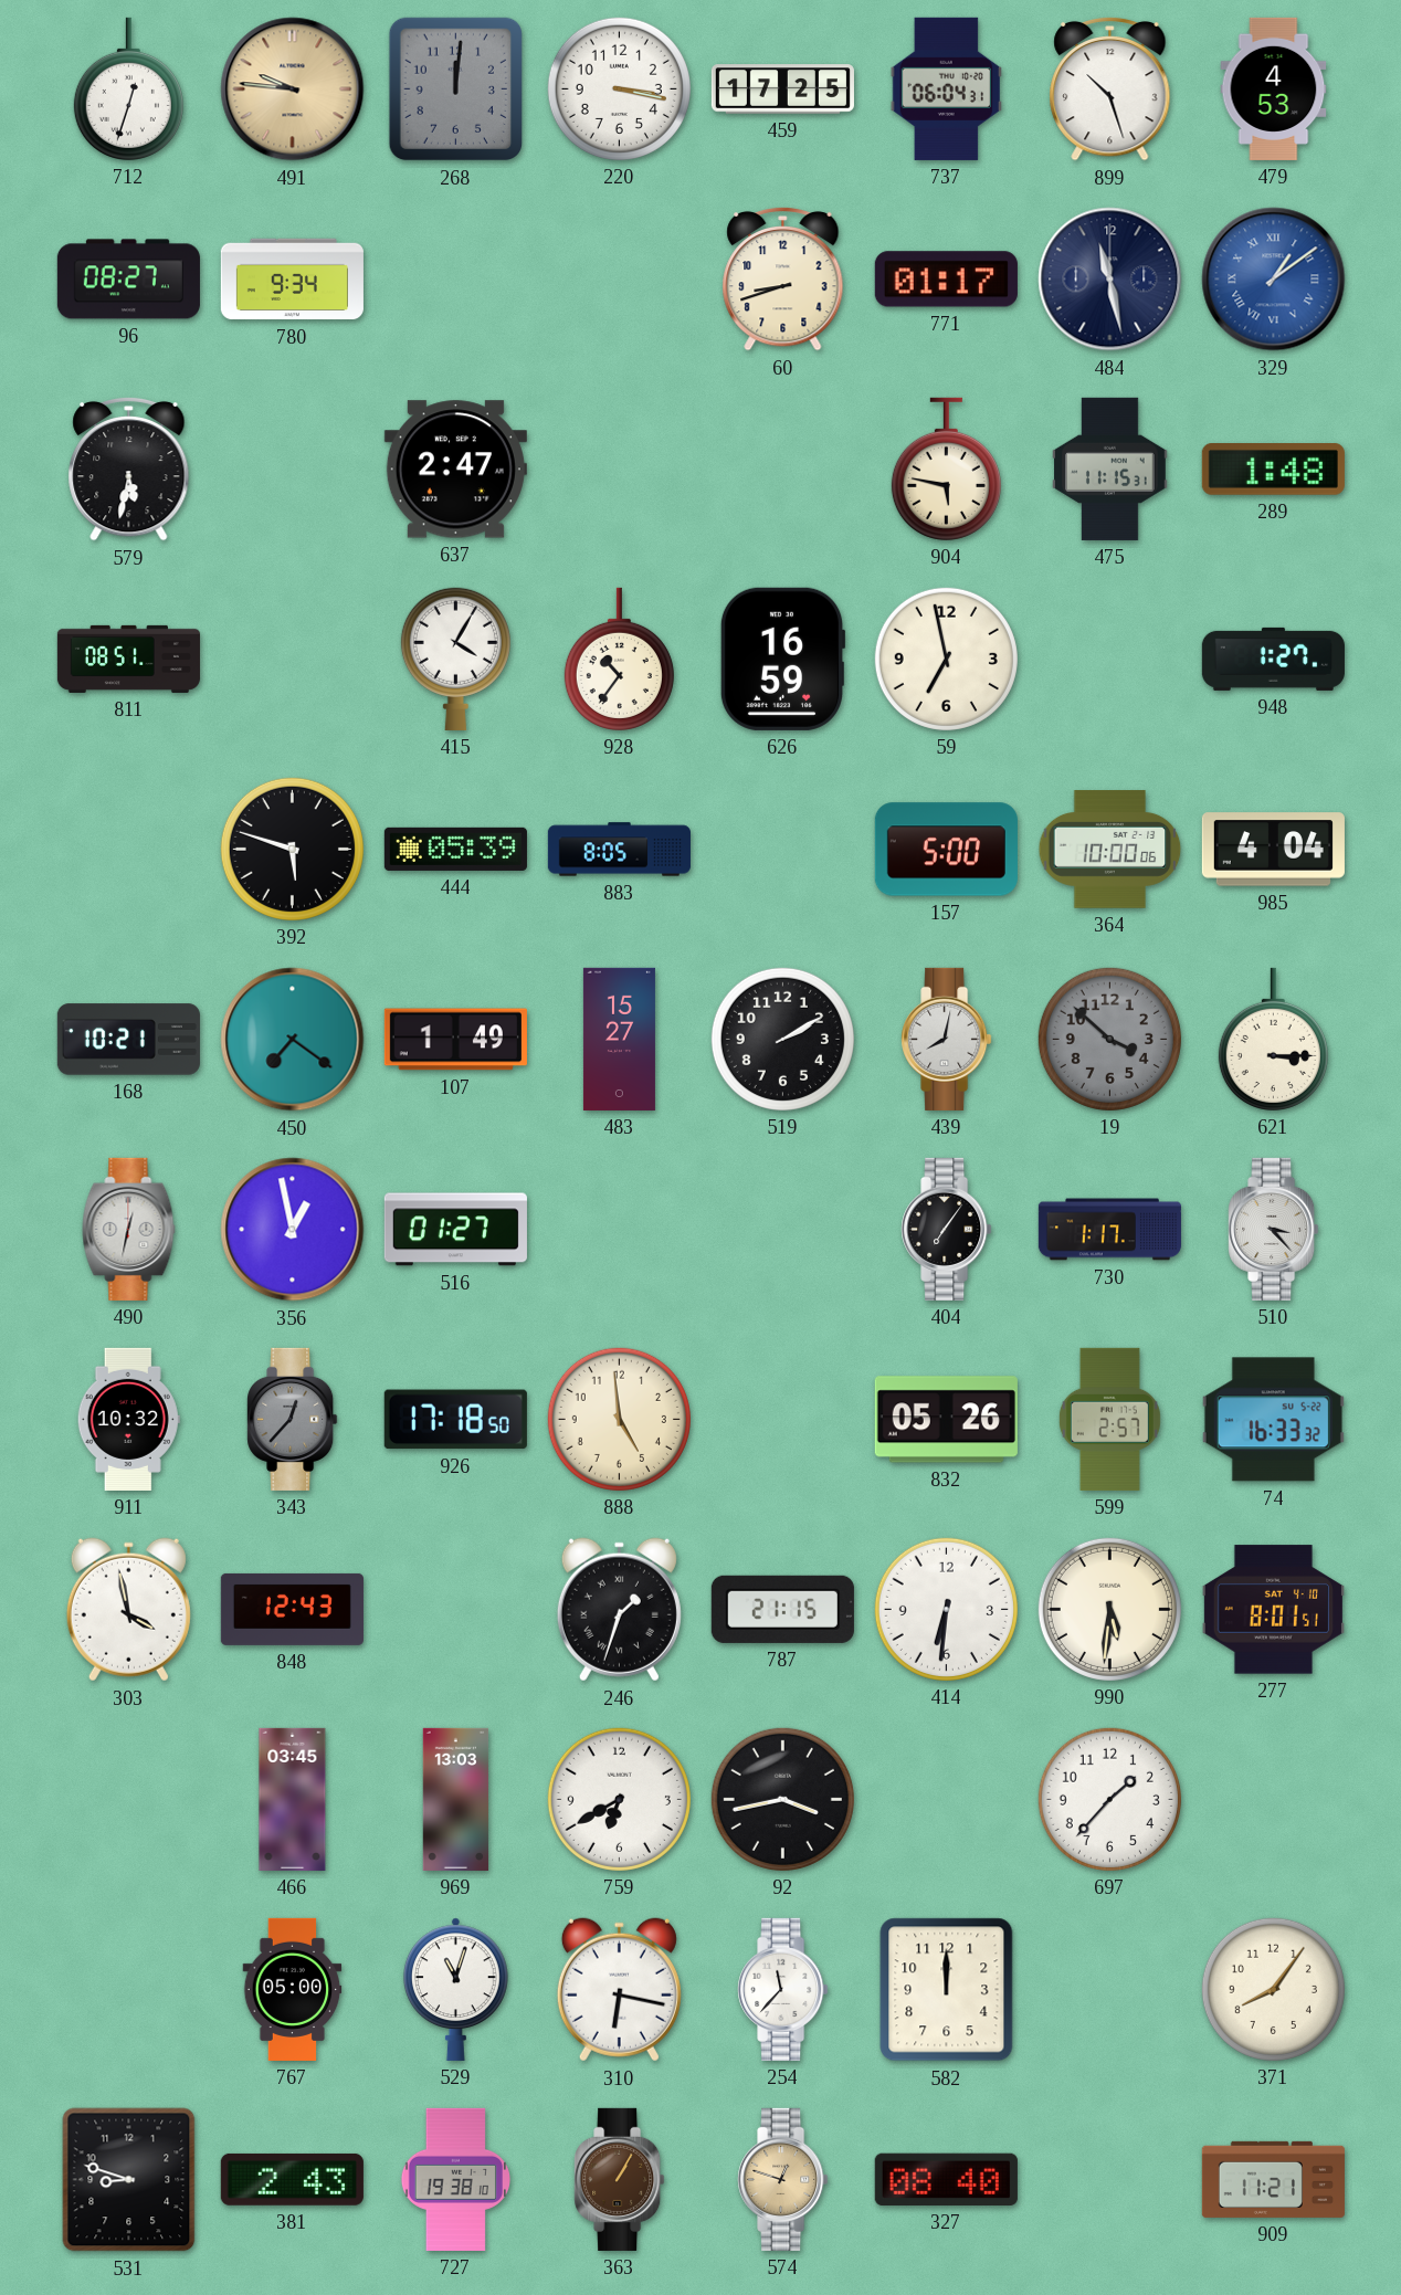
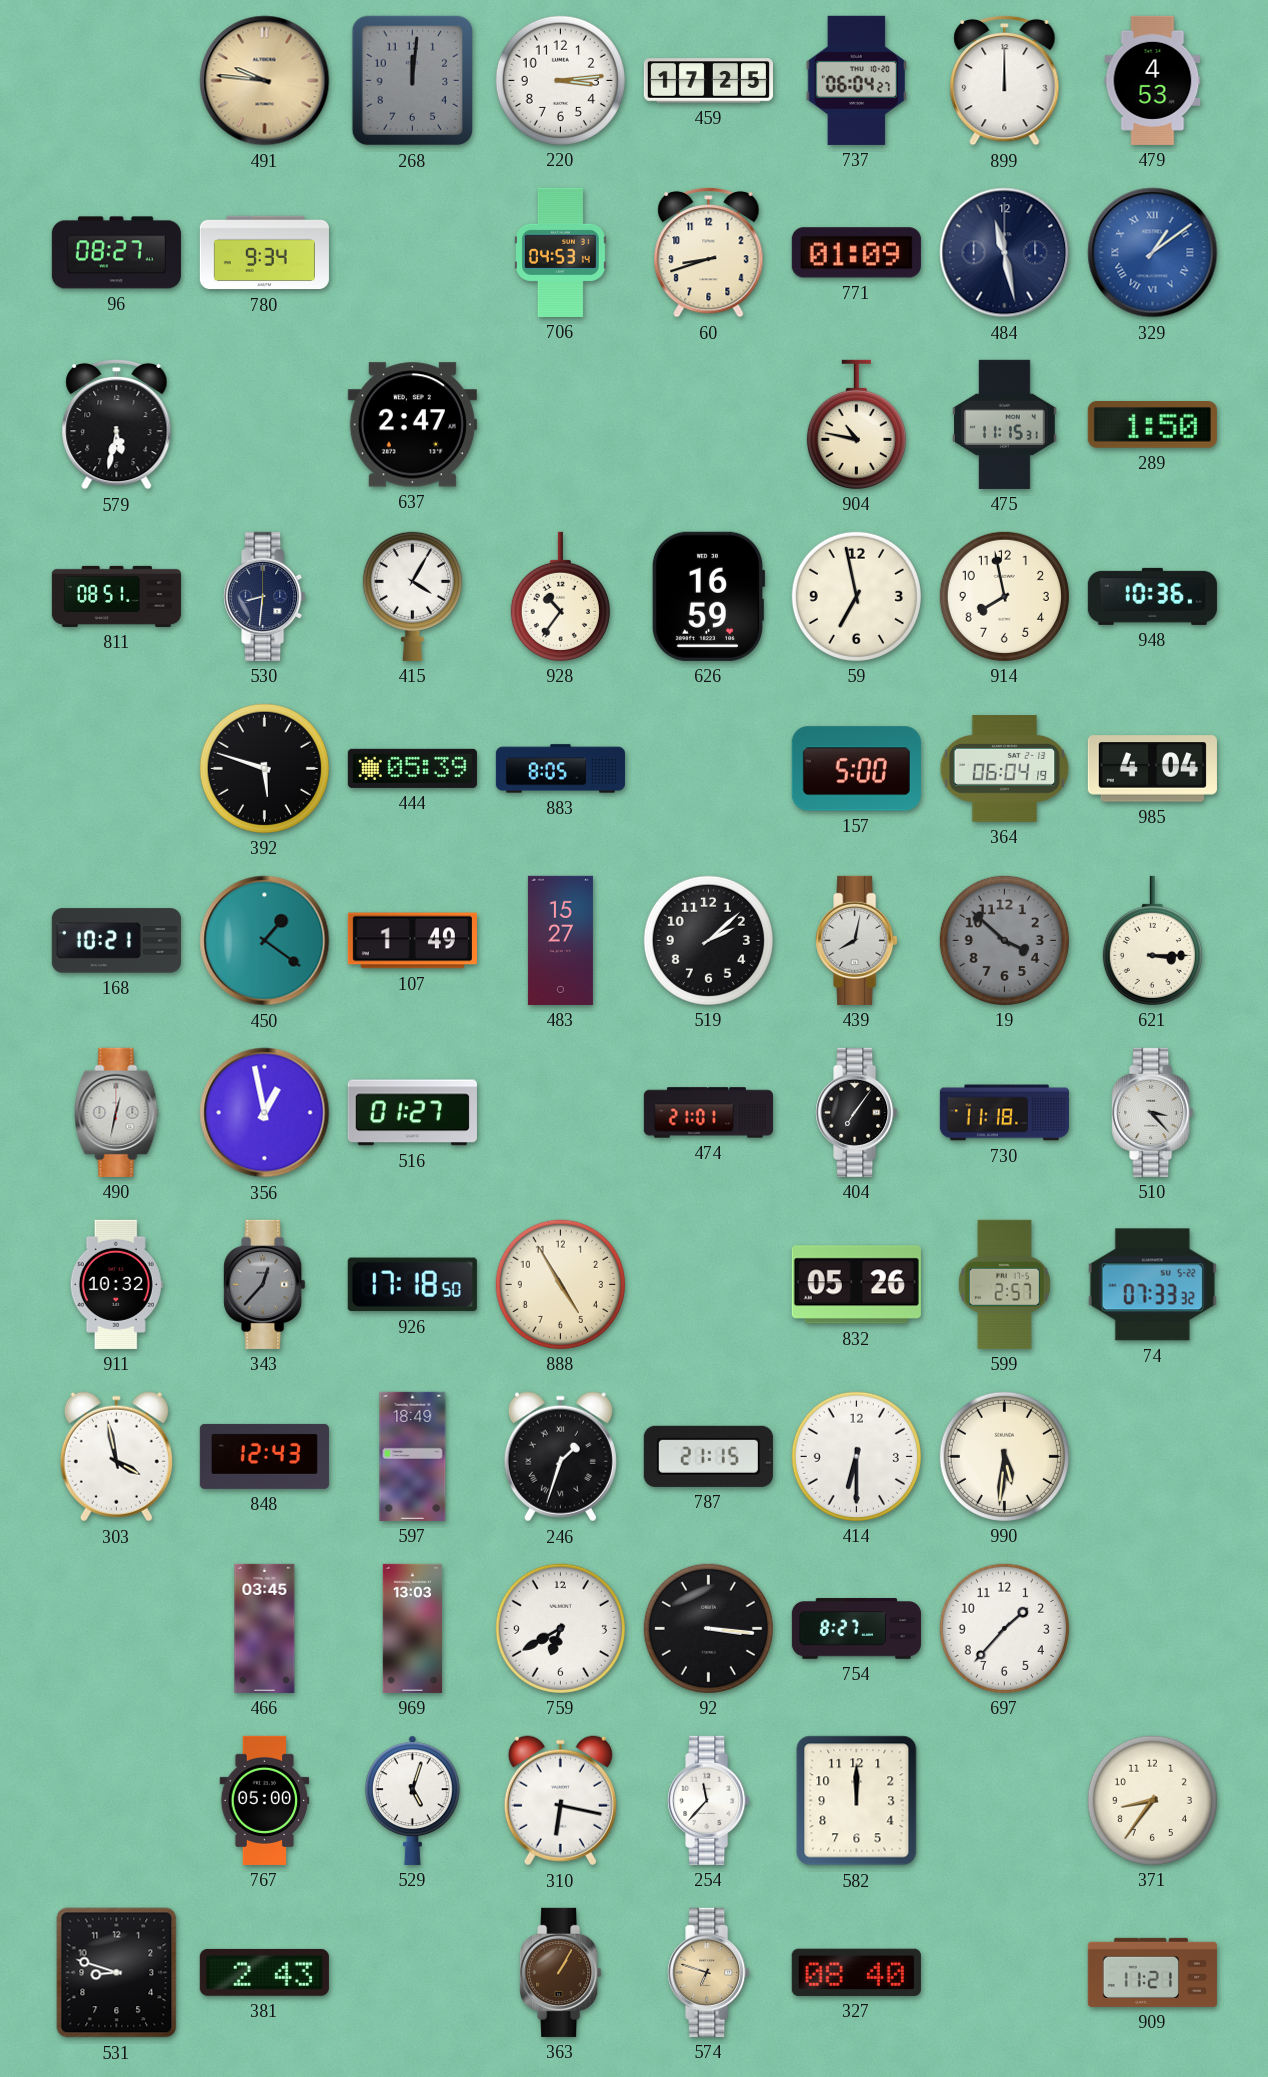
712: 12:33 -> none
220: 3:17 -> 3:14
737: 06:04:31 -> 06:04:27
899: 10:27 -> 12:00
706: none -> 04:53
771: 01:17 -> 01:09
904: 5:47 -> 10:47
289: 1:48 -> 1:50
530: none -> 8:31
914: none -> 7:58
948: 1:27 -> 10:36
364: 10:00 -> 06:04
450: 7:21 -> 1:21
519: 2:10 -> 2:08
474: none -> 21:01
730: 1:17 -> 11:18
888: 4:59 -> 4:55
74: 16:33 -> 07:33
597: none -> 18:49
414: 6:31 -> 6:30
277: 8:01 -> none
92: 3:43 -> 3:16
754: none -> 8:27
529: 11:03 -> 5:03
371: 8:06 -> 8:36
727: 19:38 -> none
574: 12:48 -> 6:48
